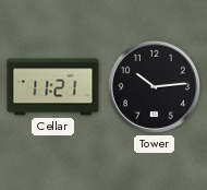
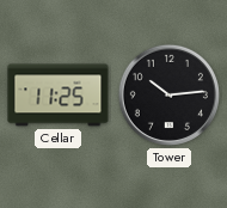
Cellar: 11:21 -> 11:25
